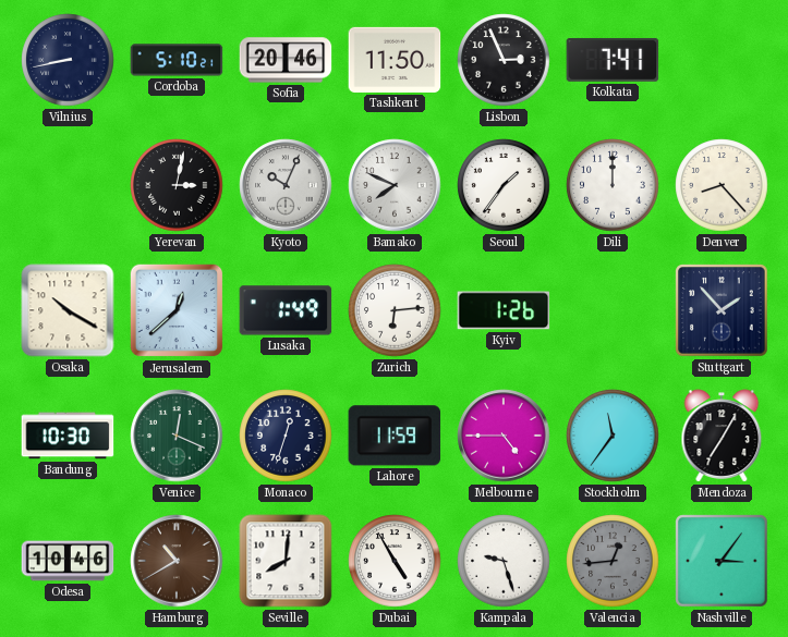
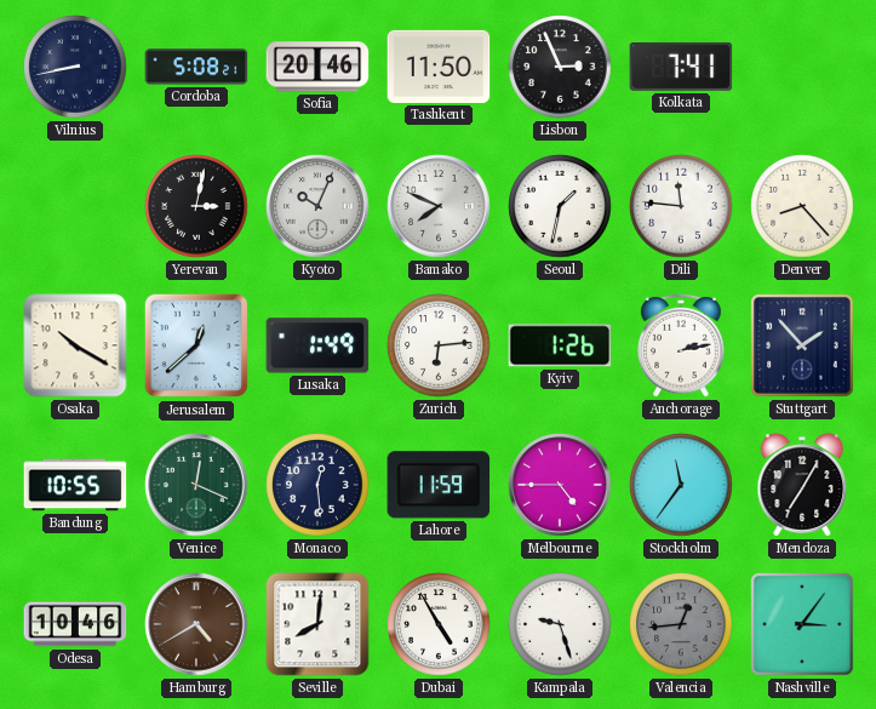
Cordoba: 5:10 -> 5:08
Seoul: 1:36 -> 1:32
Dili: 12:00 -> 11:46
Anchorage: none -> 2:13
Bandung: 10:30 -> 10:55
Monaco: 12:33 -> 12:29
Hamburg: 10:40 -> 4:40
